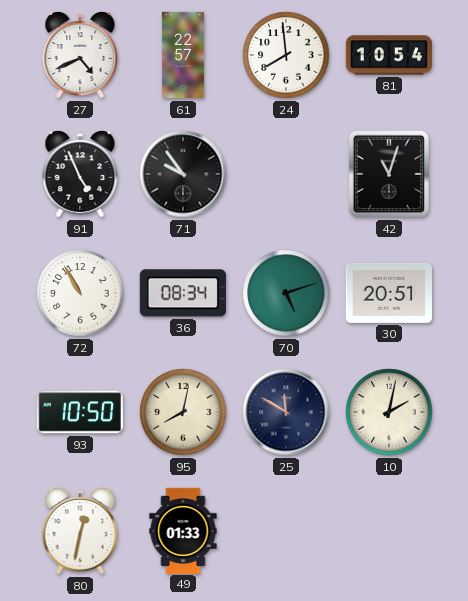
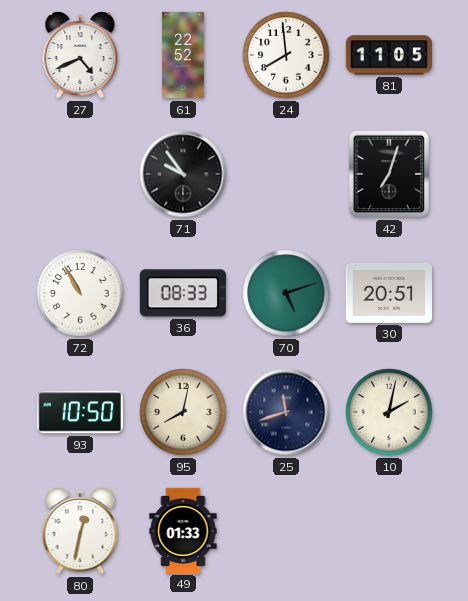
61: 22:57 -> 22:52
81: 10:54 -> 11:05
91: 4:56 -> none
42: 11:03 -> 7:03
36: 08:34 -> 08:33
25: 11:50 -> 11:42
